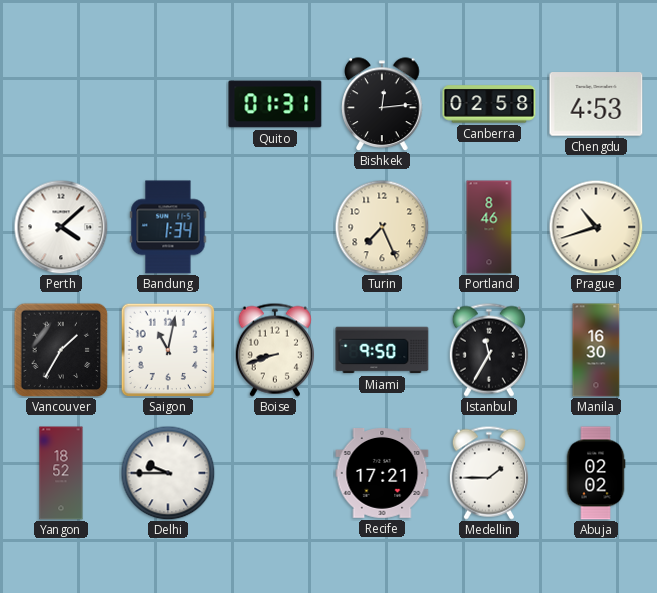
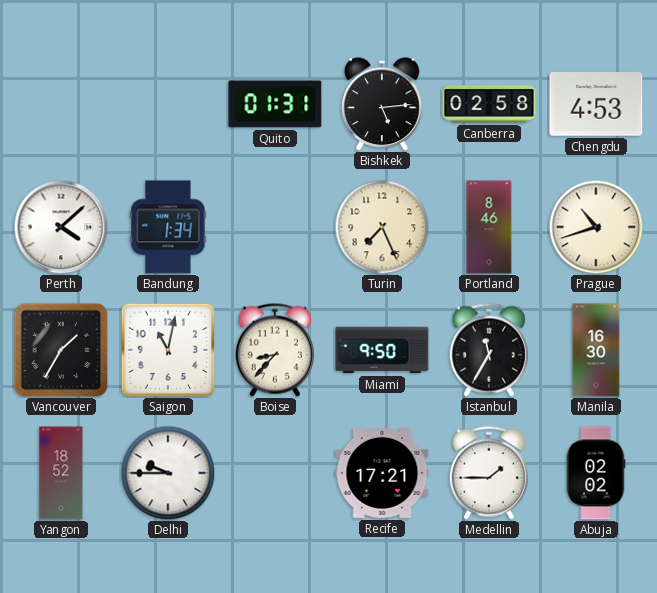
Bishkek: 12:14 -> 5:14
Boise: 8:42 -> 8:37
